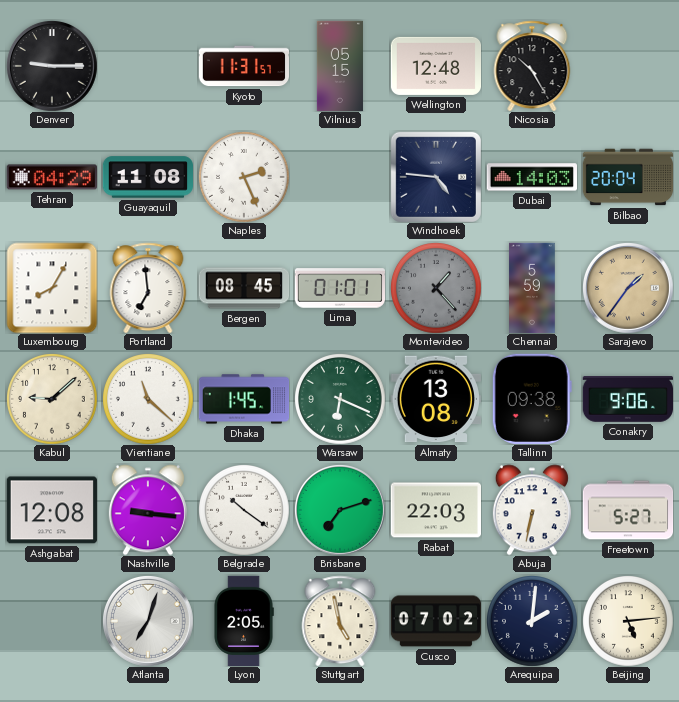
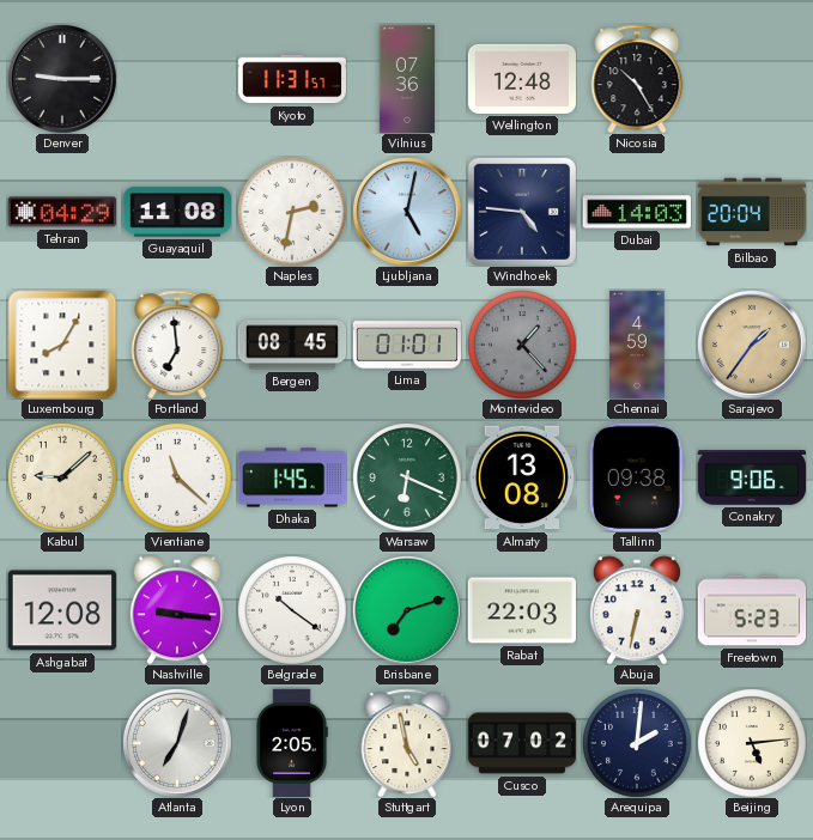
Vilnius: 05:15 -> 07:36
Naples: 2:26 -> 2:32
Ljubljana: none -> 5:02
Chennai: 5:59 -> 4:59
Freetown: 5:27 -> 5:23
